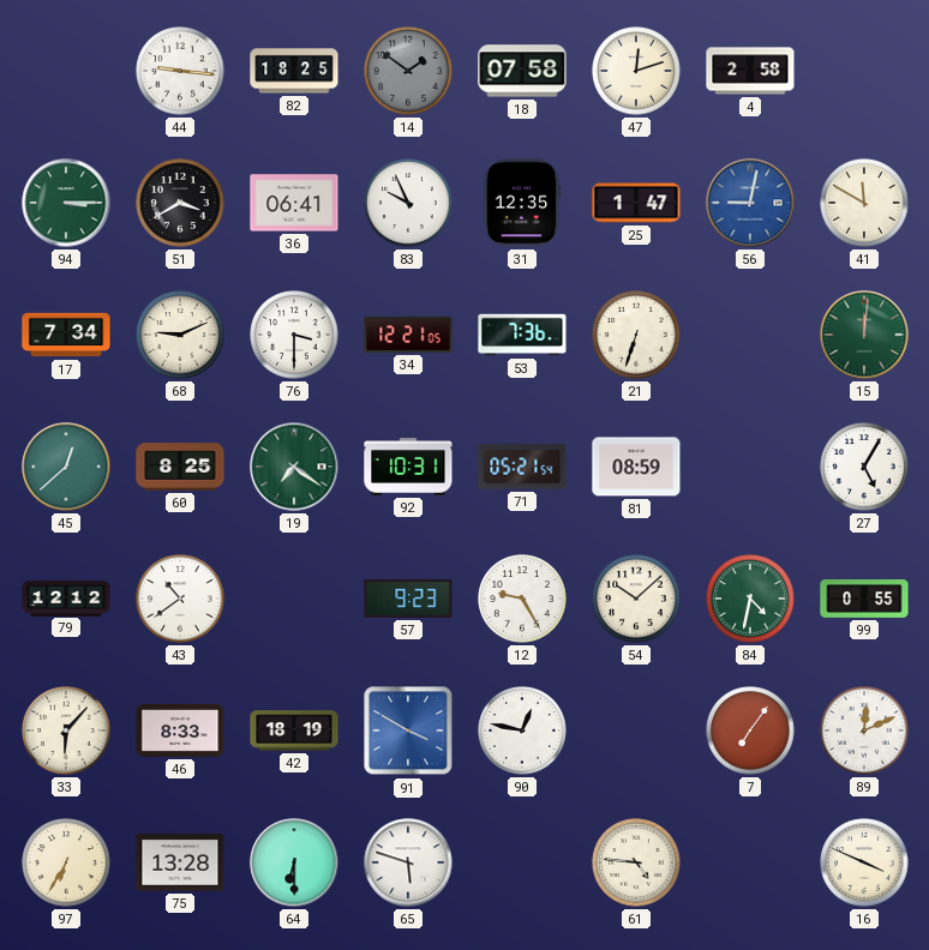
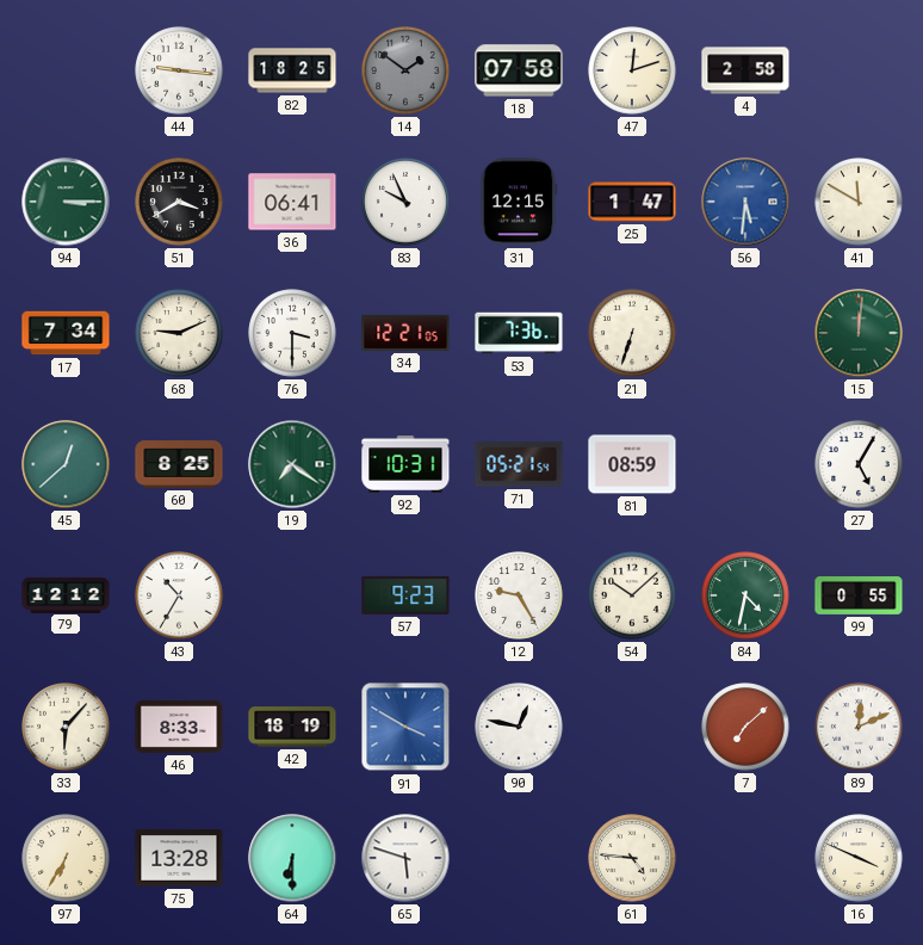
31: 12:35 -> 12:15
56: 9:02 -> 5:31
43: 10:39 -> 10:35
7: 7:06 -> 7:08
